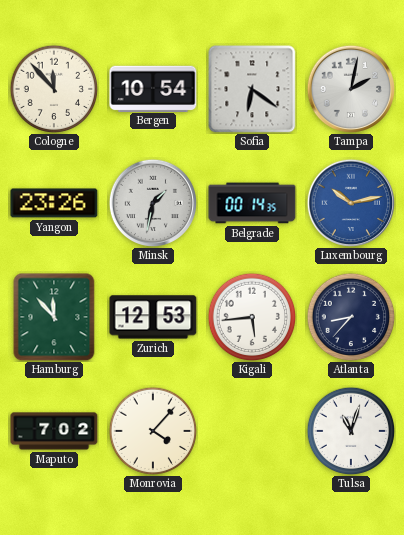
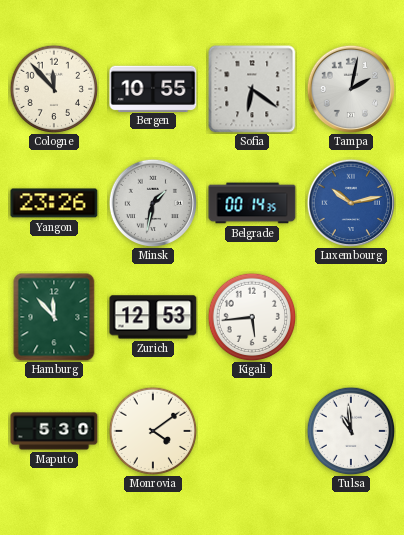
Bergen: 10:54 -> 10:55
Atlanta: 8:37 -> none
Maputo: 7:02 -> 5:30
Monrovia: 4:07 -> 4:09
Tulsa: 11:03 -> 10:59
